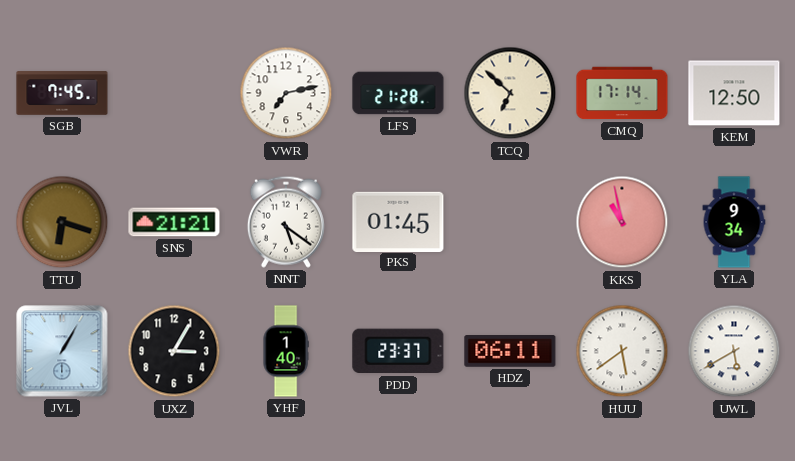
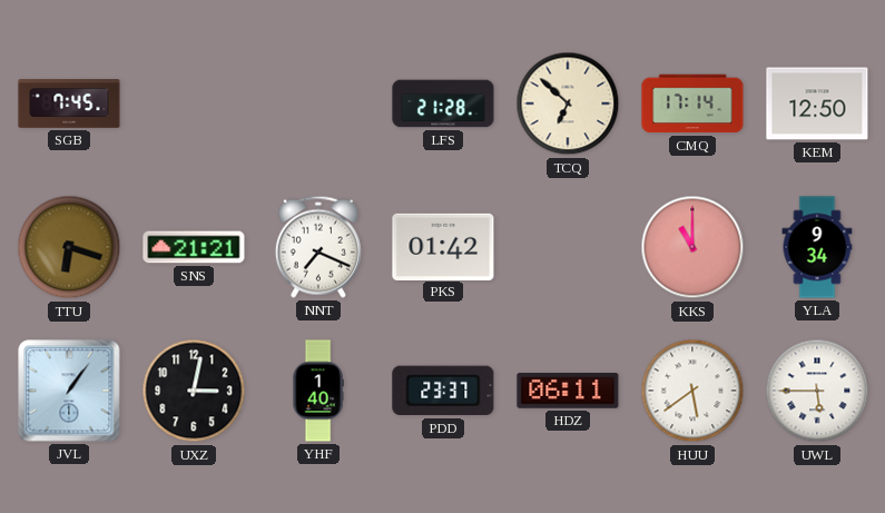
VWR: 7:13 -> none
NNT: 5:21 -> 7:19
PKS: 01:45 -> 01:42
KKS: 10:58 -> 11:00
JVL: 1:05 -> 1:06
UXZ: 3:05 -> 3:02
UWL: 5:40 -> 5:45
